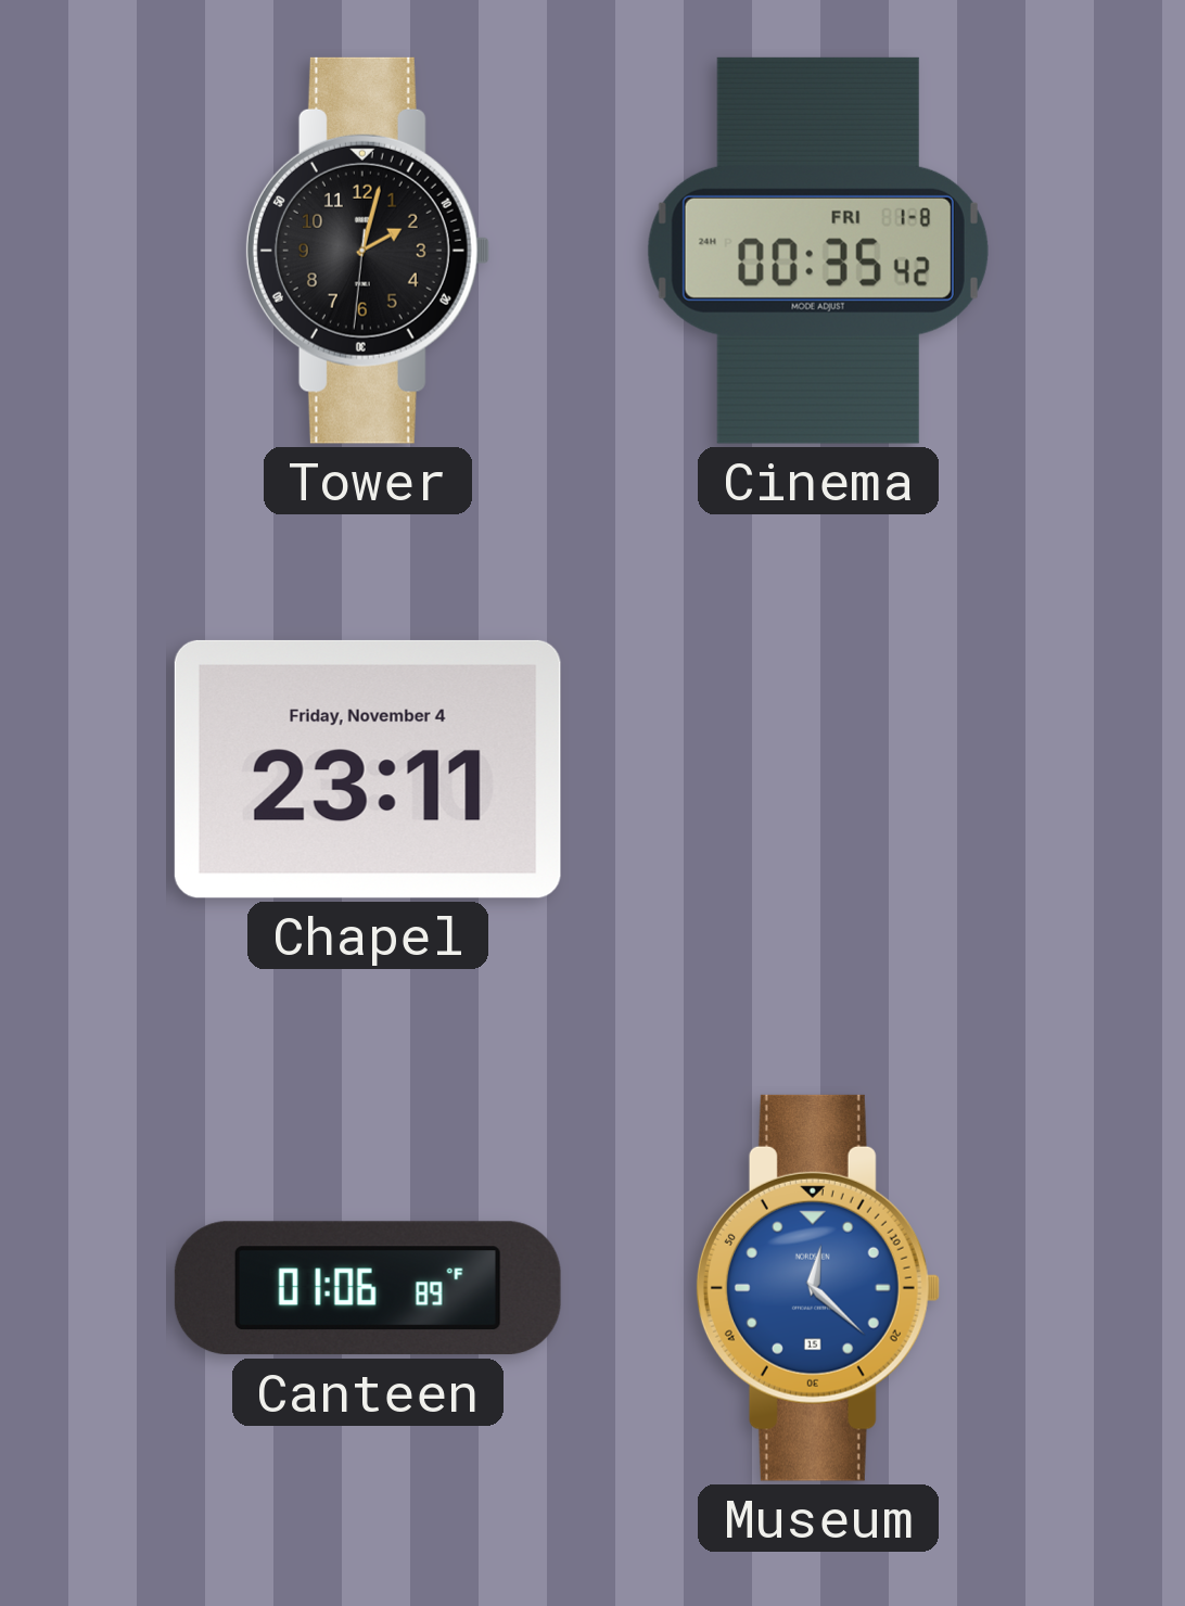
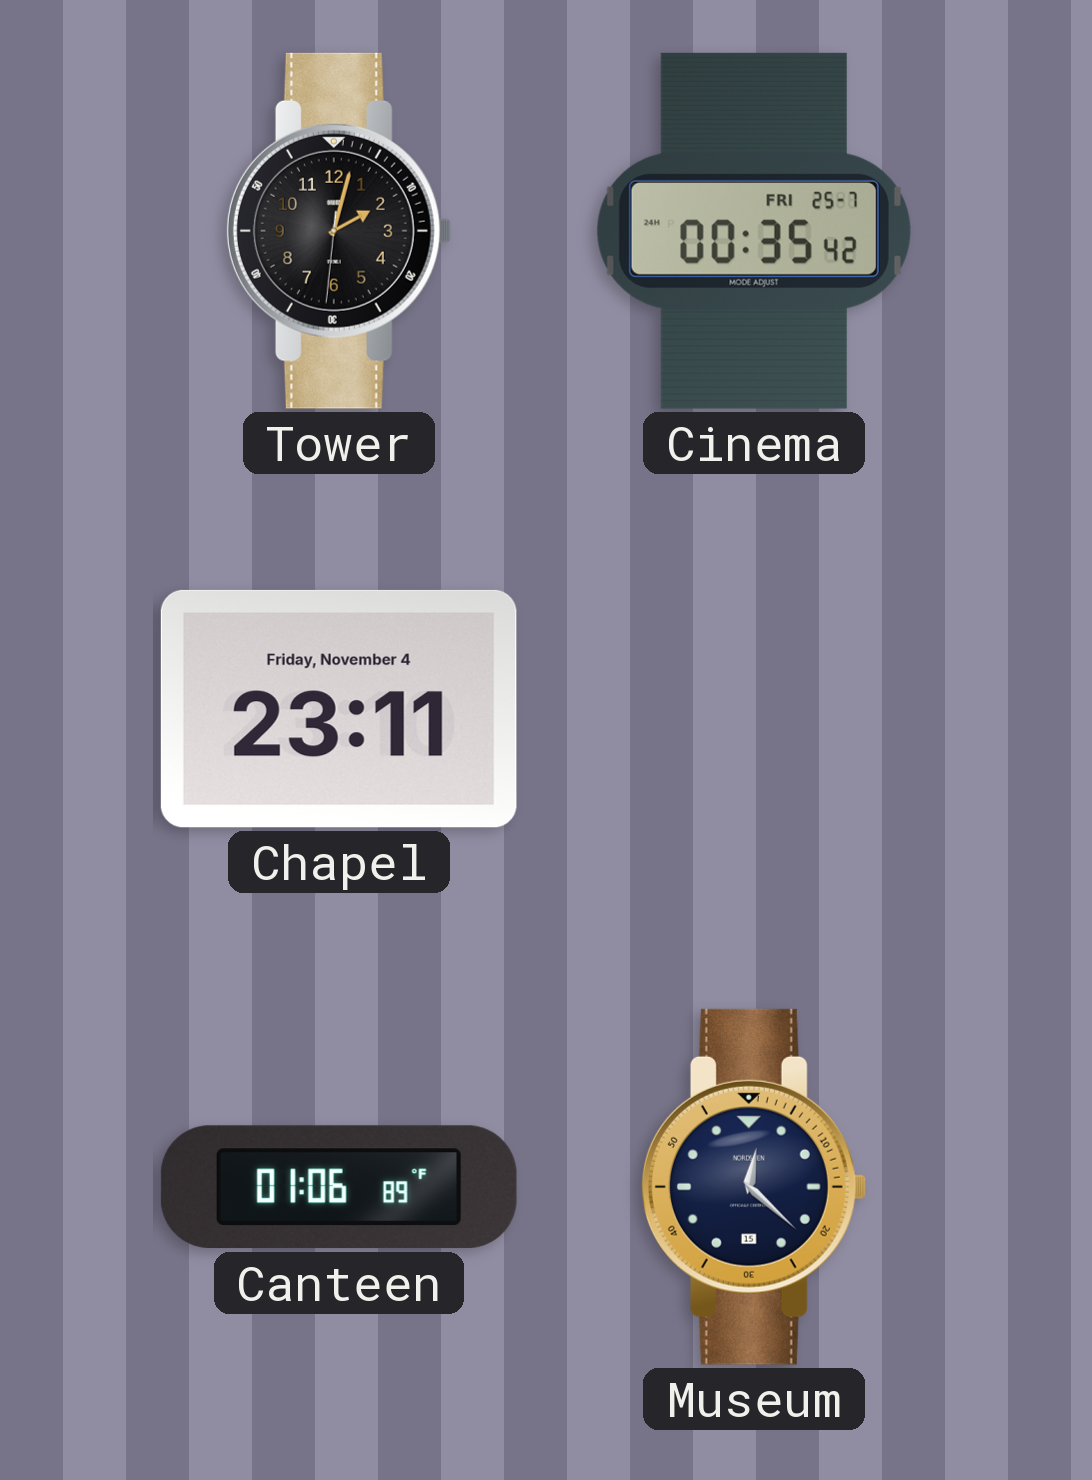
Cinema date: FRI 1-8 -> FRI 25-7
Museum dial: blue -> navy
